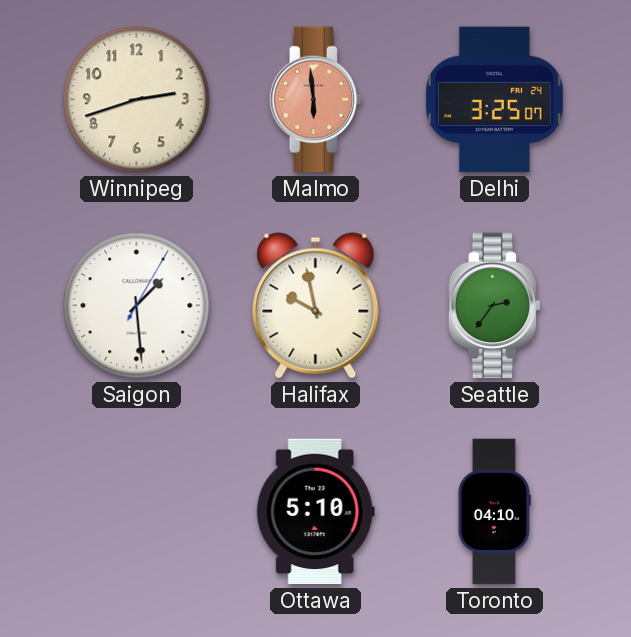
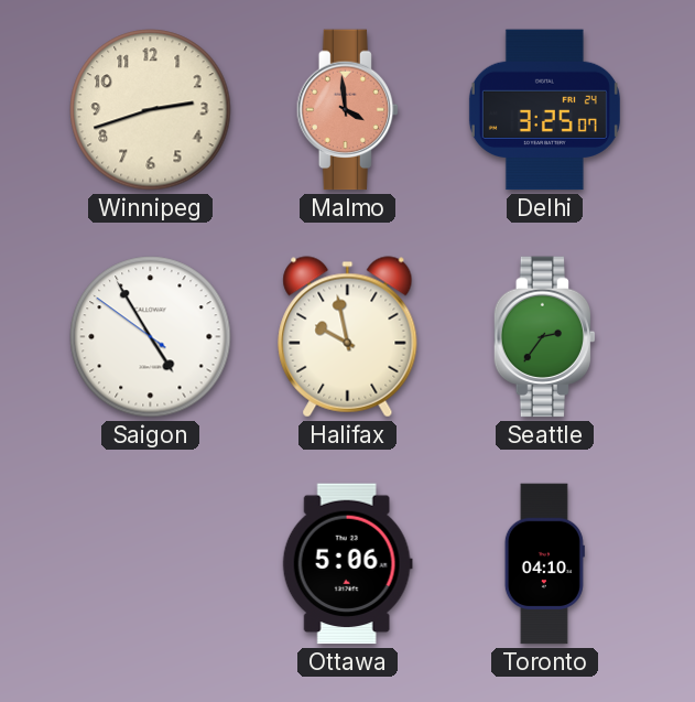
Malmo: 5:59 -> 3:59
Saigon: 1:29 -> 4:54
Ottawa: 5:10 -> 5:06
